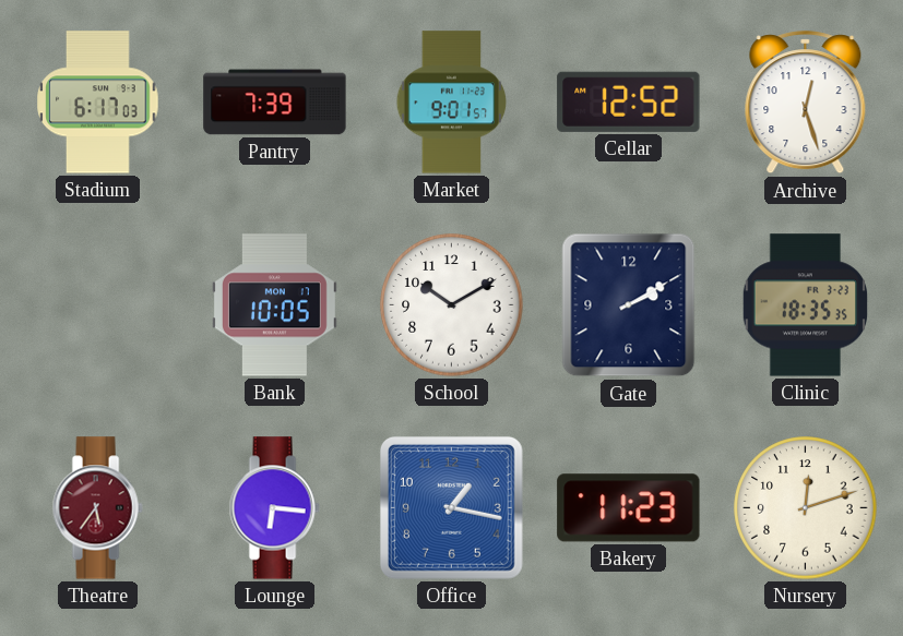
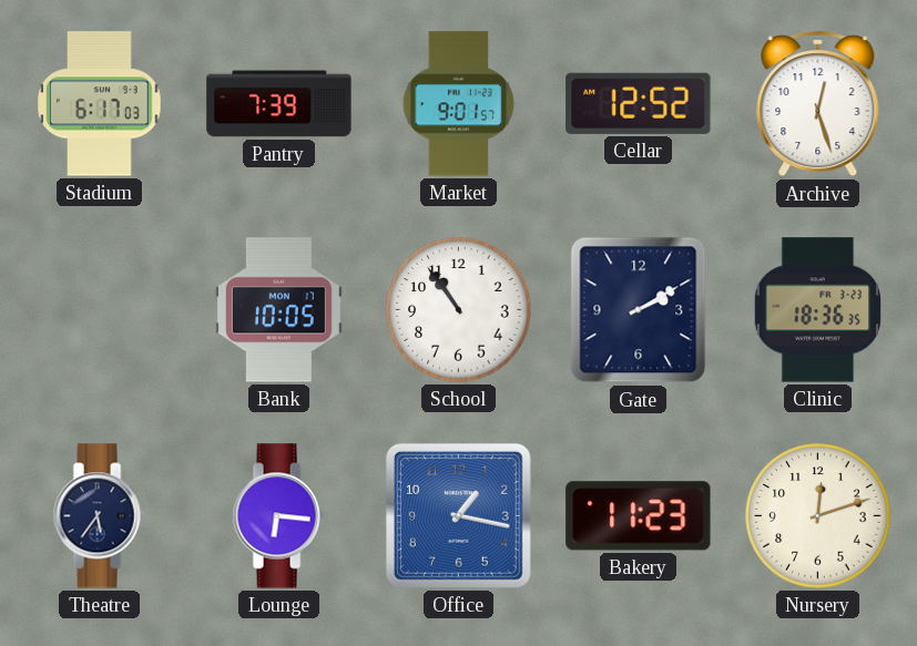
School: 10:10 -> 10:54
Clinic: 18:35 -> 18:36
Theatre dial: burgundy -> navy
